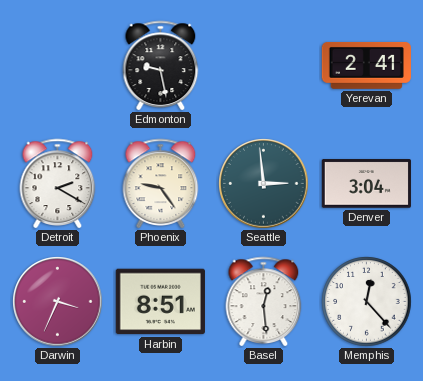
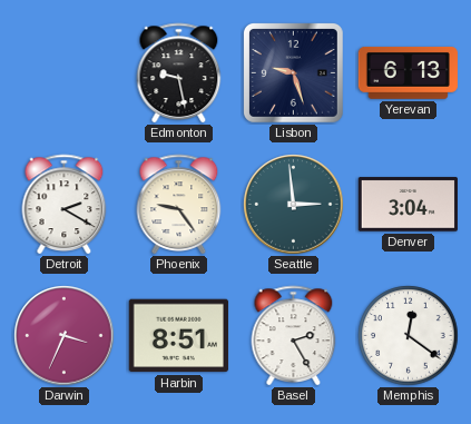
Lisbon: none -> 9:27
Yerevan: 2:41 -> 6:13
Basel: 12:29 -> 2:25
Memphis: 12:23 -> 12:21
